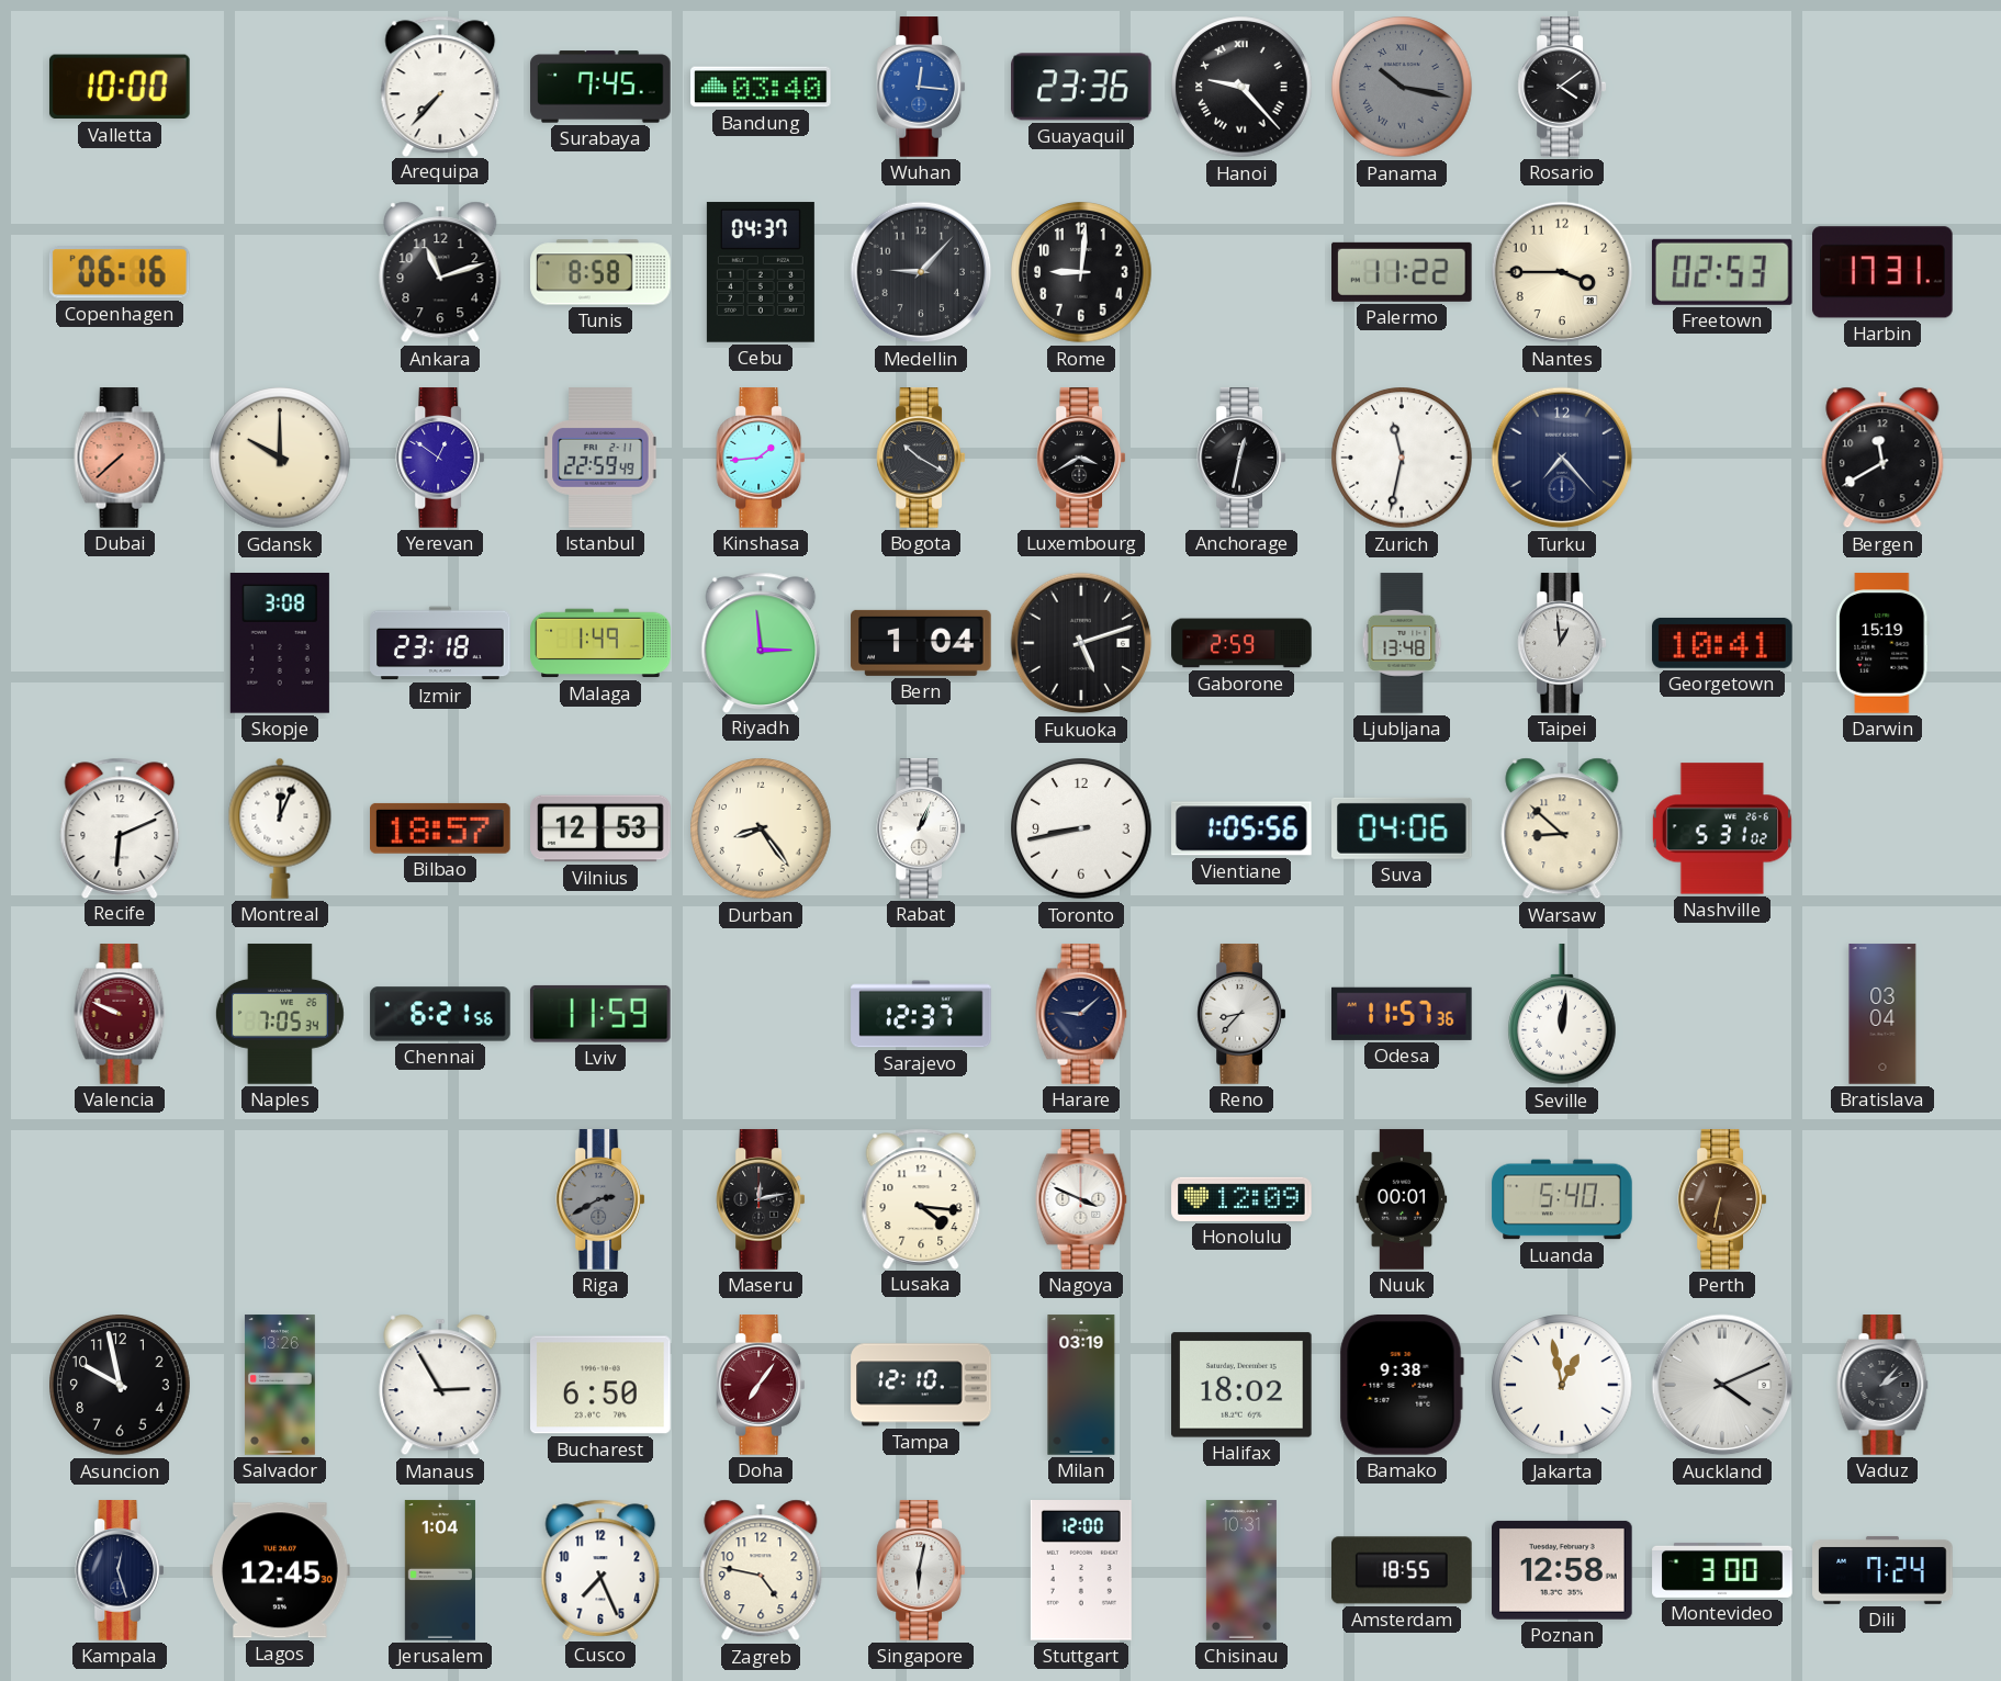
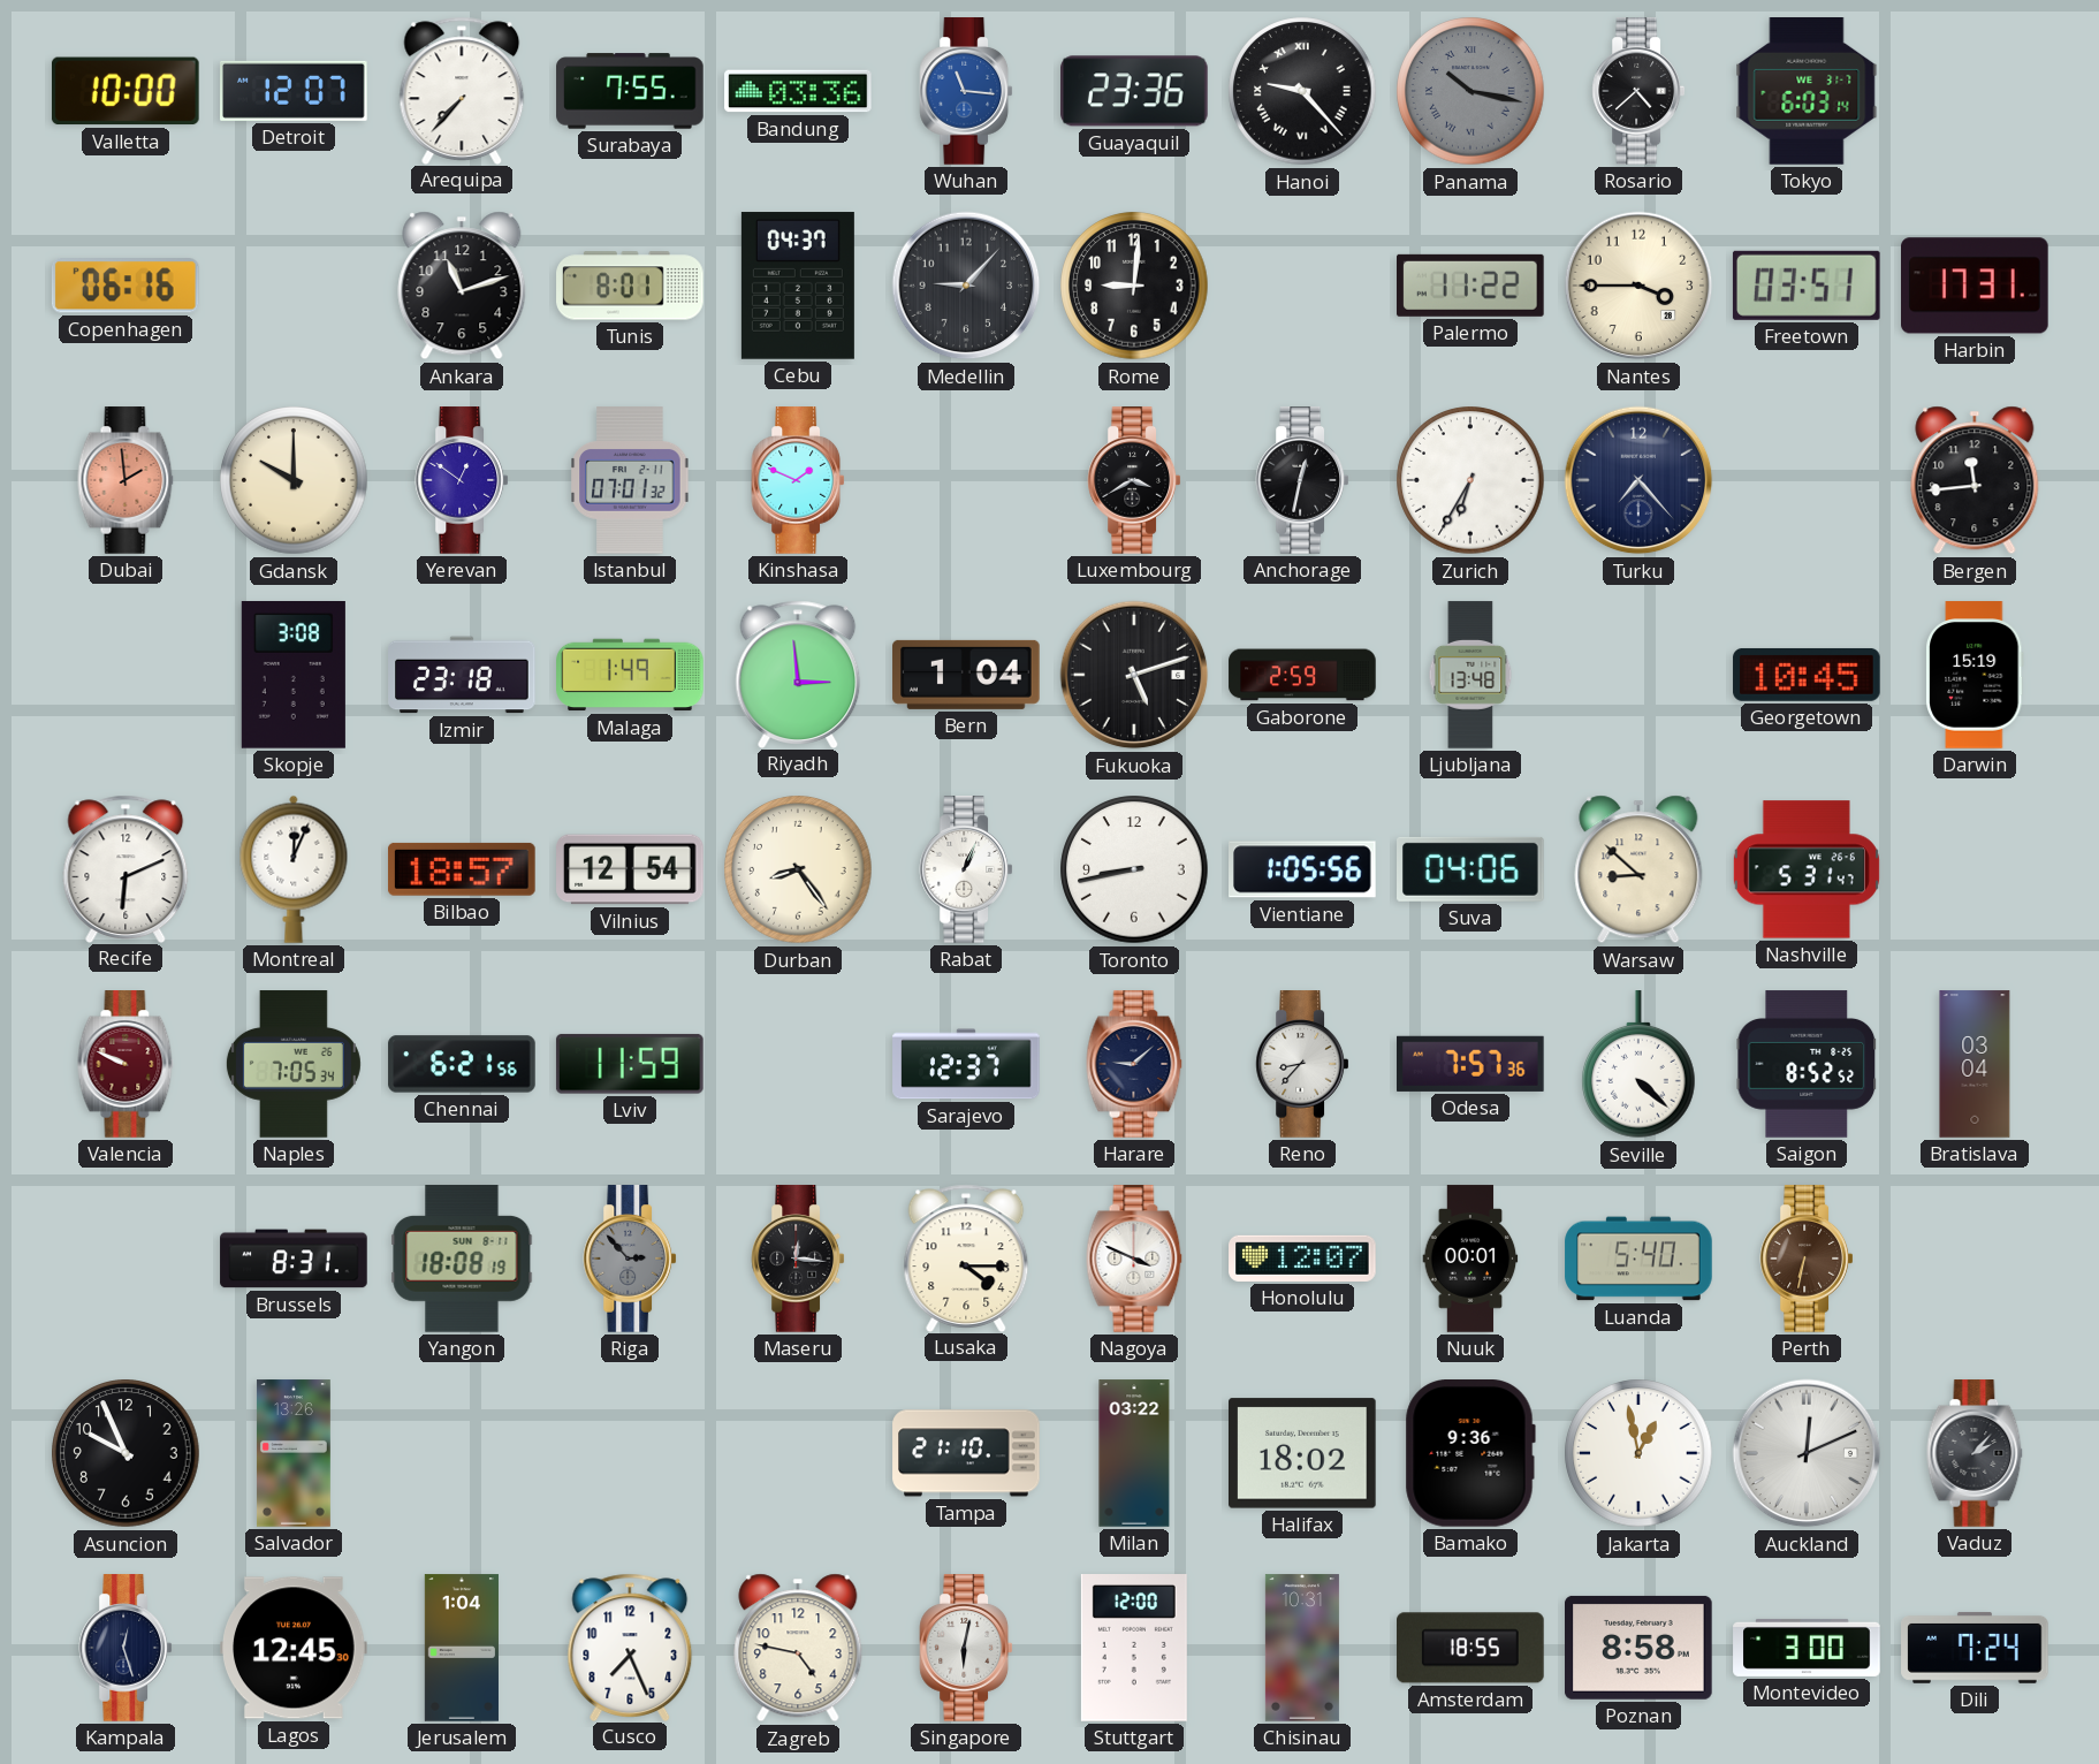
Detroit: none -> 12:07
Surabaya: 7:45 -> 7:55
Bandung: 03:40 -> 03:36
Wuhan: 12:16 -> 11:16
Rosario: 4:09 -> 4:38
Tokyo: none -> 6:03
Tunis: 8:58 -> 8:01
Freetown: 02:53 -> 03:51
Dubai: 7:38 -> 1:59
Istanbul: 22:59 -> 07:01
Kinshasa: 1:44 -> 1:49
Bogota: 10:20 -> none
Zurich: 11:32 -> 6:35
Bergen: 11:40 -> 11:44
Taipei: 12:59 -> none
Georgetown: 10:41 -> 10:45
Vilnius: 12:53 -> 12:54
Nashville: 5:31:02 -> 5:31:47
Odesa: 11:57 -> 7:57
Seville: 12:01 -> 4:22
Saigon: none -> 8:52
Brussels: none -> 8:31
Yangon: none -> 18:08
Riga: 2:40 -> 2:53
Maseru: 12:13 -> 12:16
Lusaka: 4:16 -> 4:15
Honolulu: 12:09 -> 12:07
Asuncion: 9:58 -> 9:56
Manaus: 2:55 -> none
Bucharest: 6:50 -> none
Doha: 7:06 -> none
Tampa: 12:10 -> 21:10
Milan: 03:19 -> 03:22
Bamako: 9:38 -> 9:36
Auckland: 4:11 -> 12:11
Poznan: 12:58 -> 8:58
